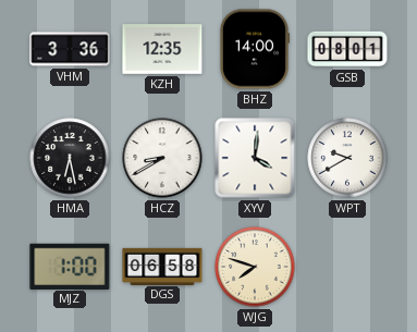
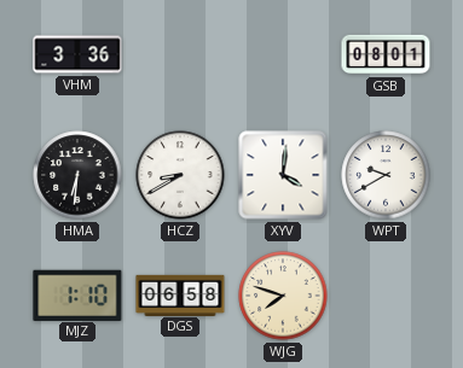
KZH: 12:35 -> none
BHZ: 14:00 -> none
HMA: 6:28 -> 6:31
MJZ: 1:00 -> 1:10
